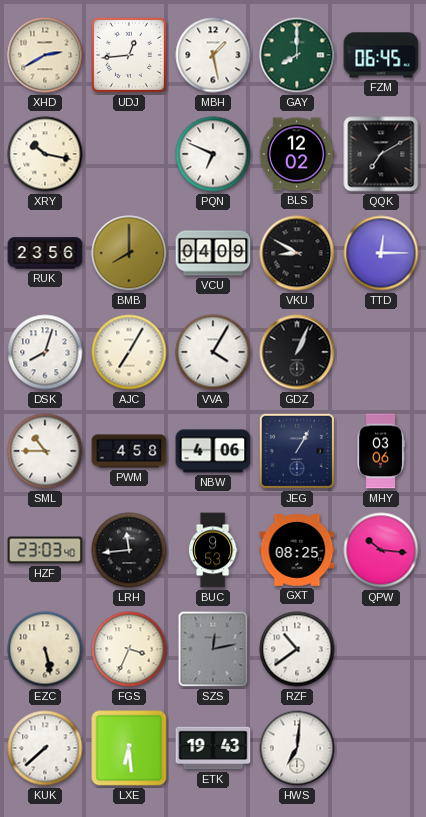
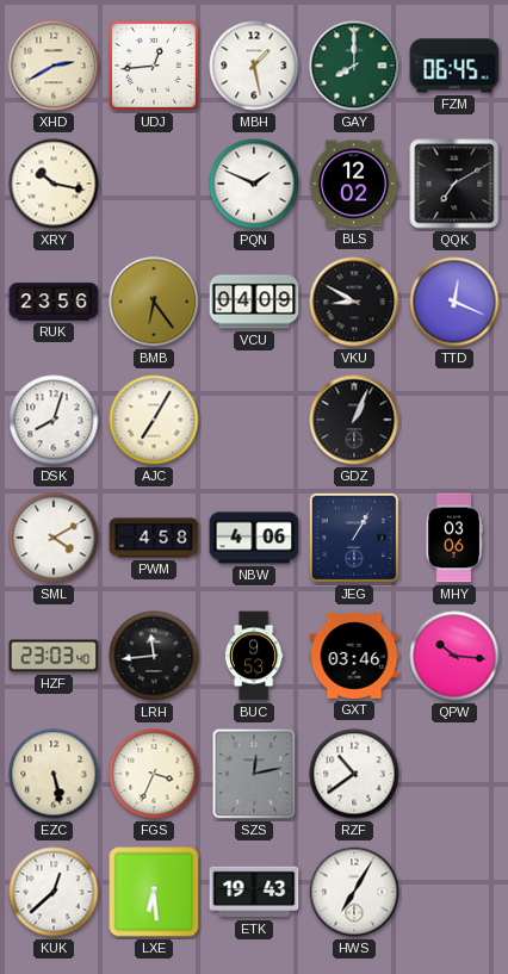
PQN: 6:49 -> 1:49
BMB: 8:00 -> 6:24
TTD: 12:15 -> 12:19
VVA: 4:05 -> none
SML: 10:45 -> 4:10
GXT: 08:25 -> 03:46
KUK: 7:38 -> 12:38
HWS: 7:01 -> 7:05
